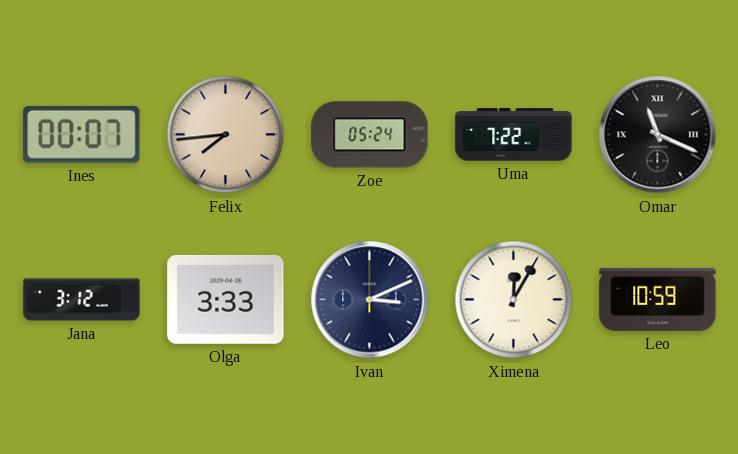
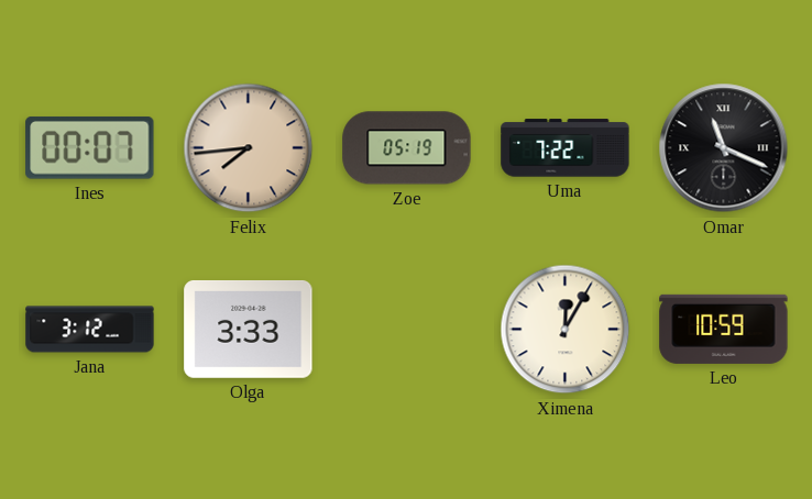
Zoe: 05:24 -> 05:19
Ivan: 3:11 -> none
